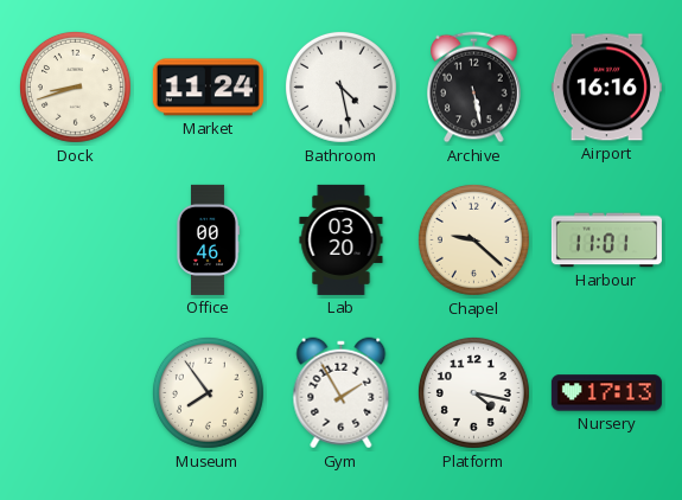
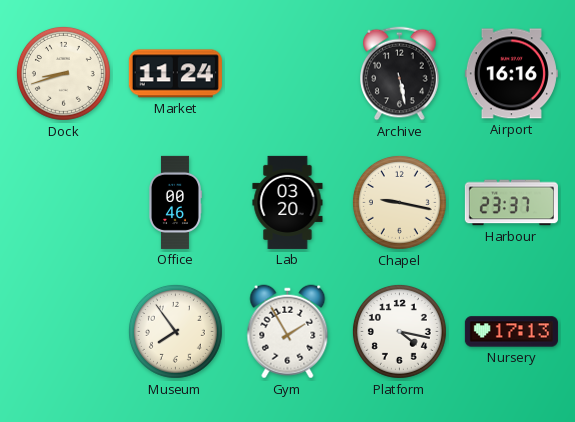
Bathroom: 4:28 -> none
Chapel: 9:22 -> 9:17
Harbour: 11:01 -> 23:37
